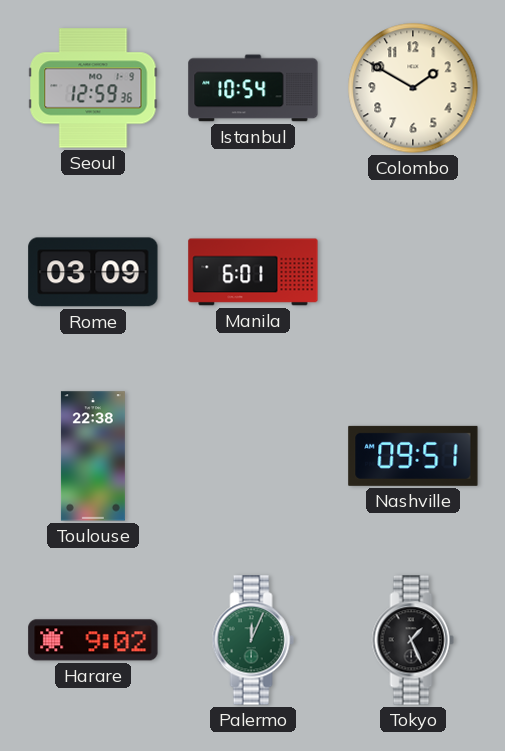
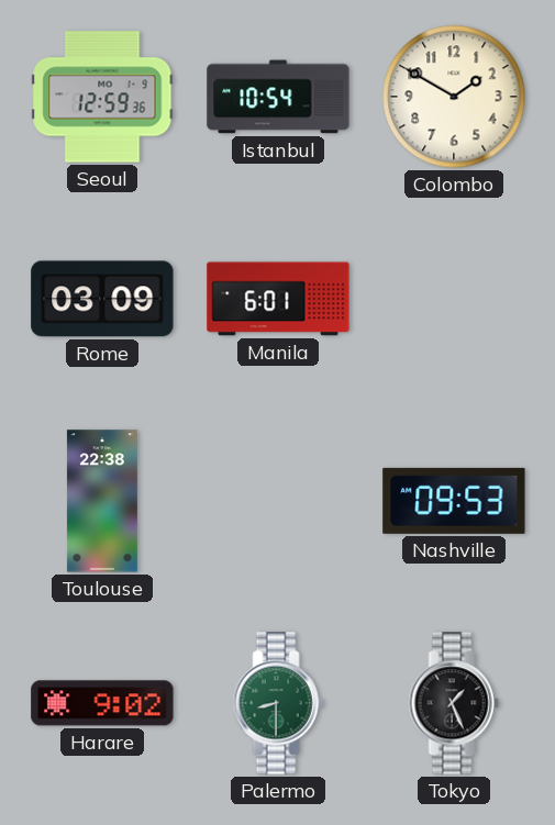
Nashville: 09:51 -> 09:53
Palermo: 12:04 -> 8:30
